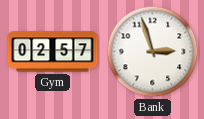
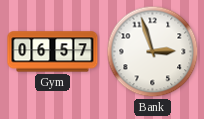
Gym: 02:57 -> 06:57
